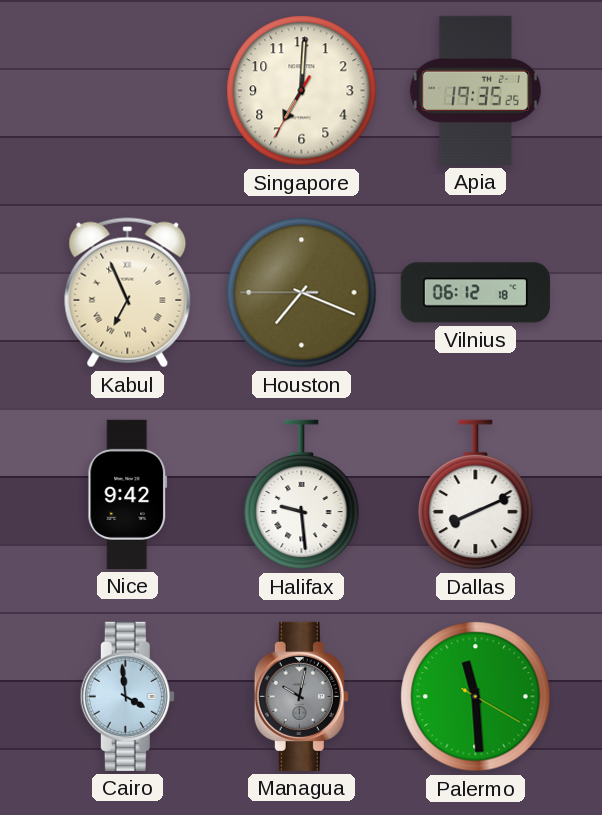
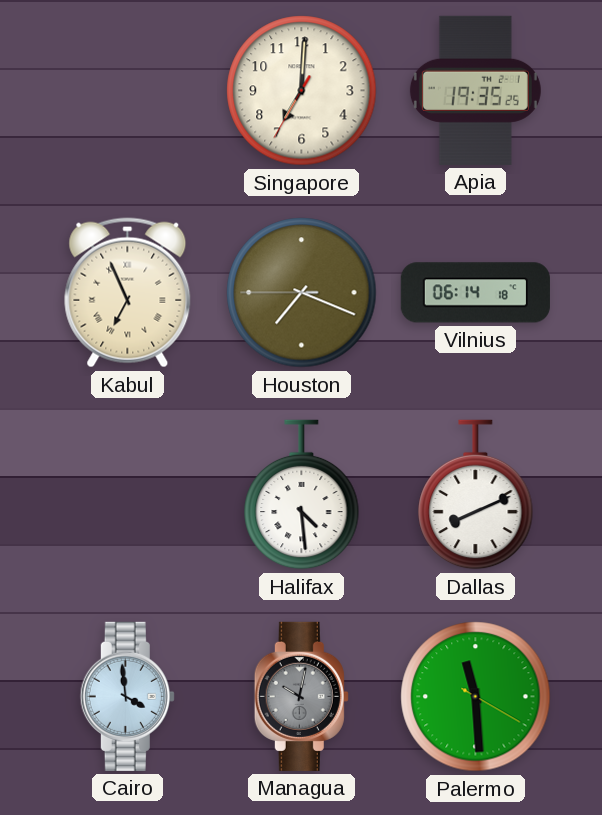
Vilnius: 06:12 -> 06:14
Nice: 9:42 -> none
Halifax: 9:29 -> 4:29
